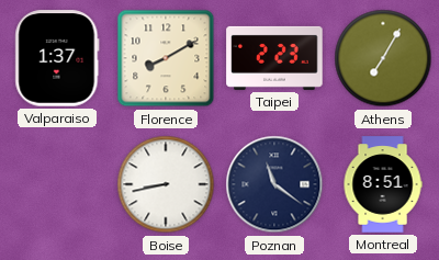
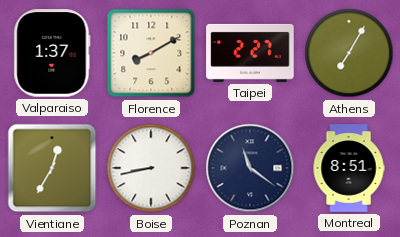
Taipei: 2:23 -> 2:27
Vientiane: none -> 12:35
